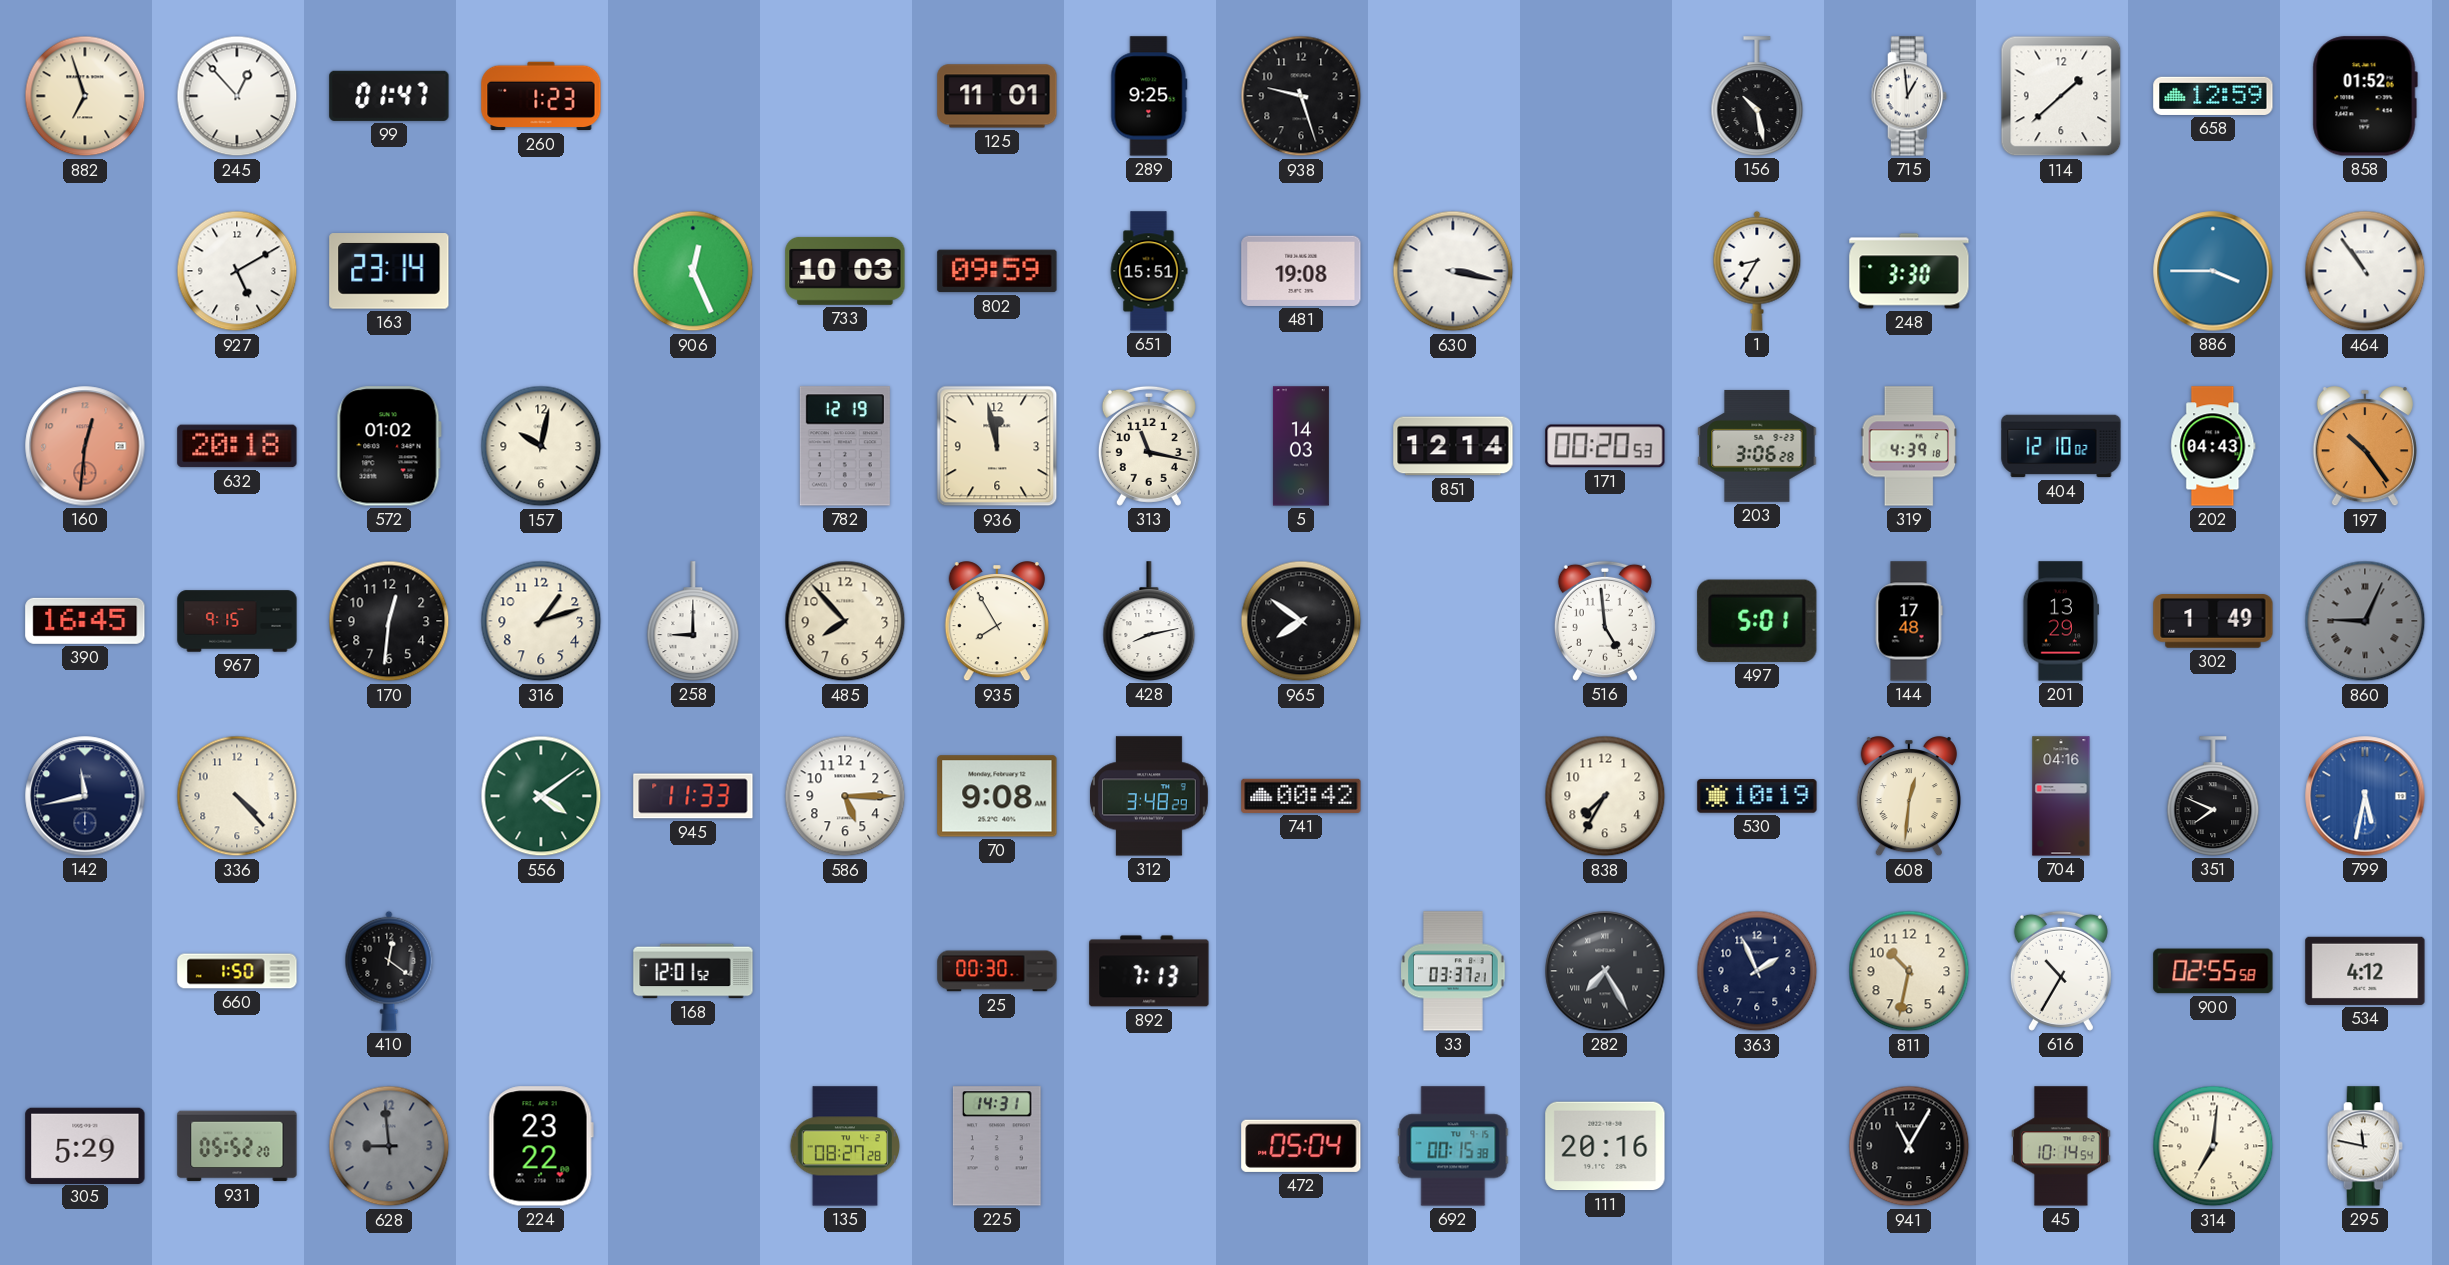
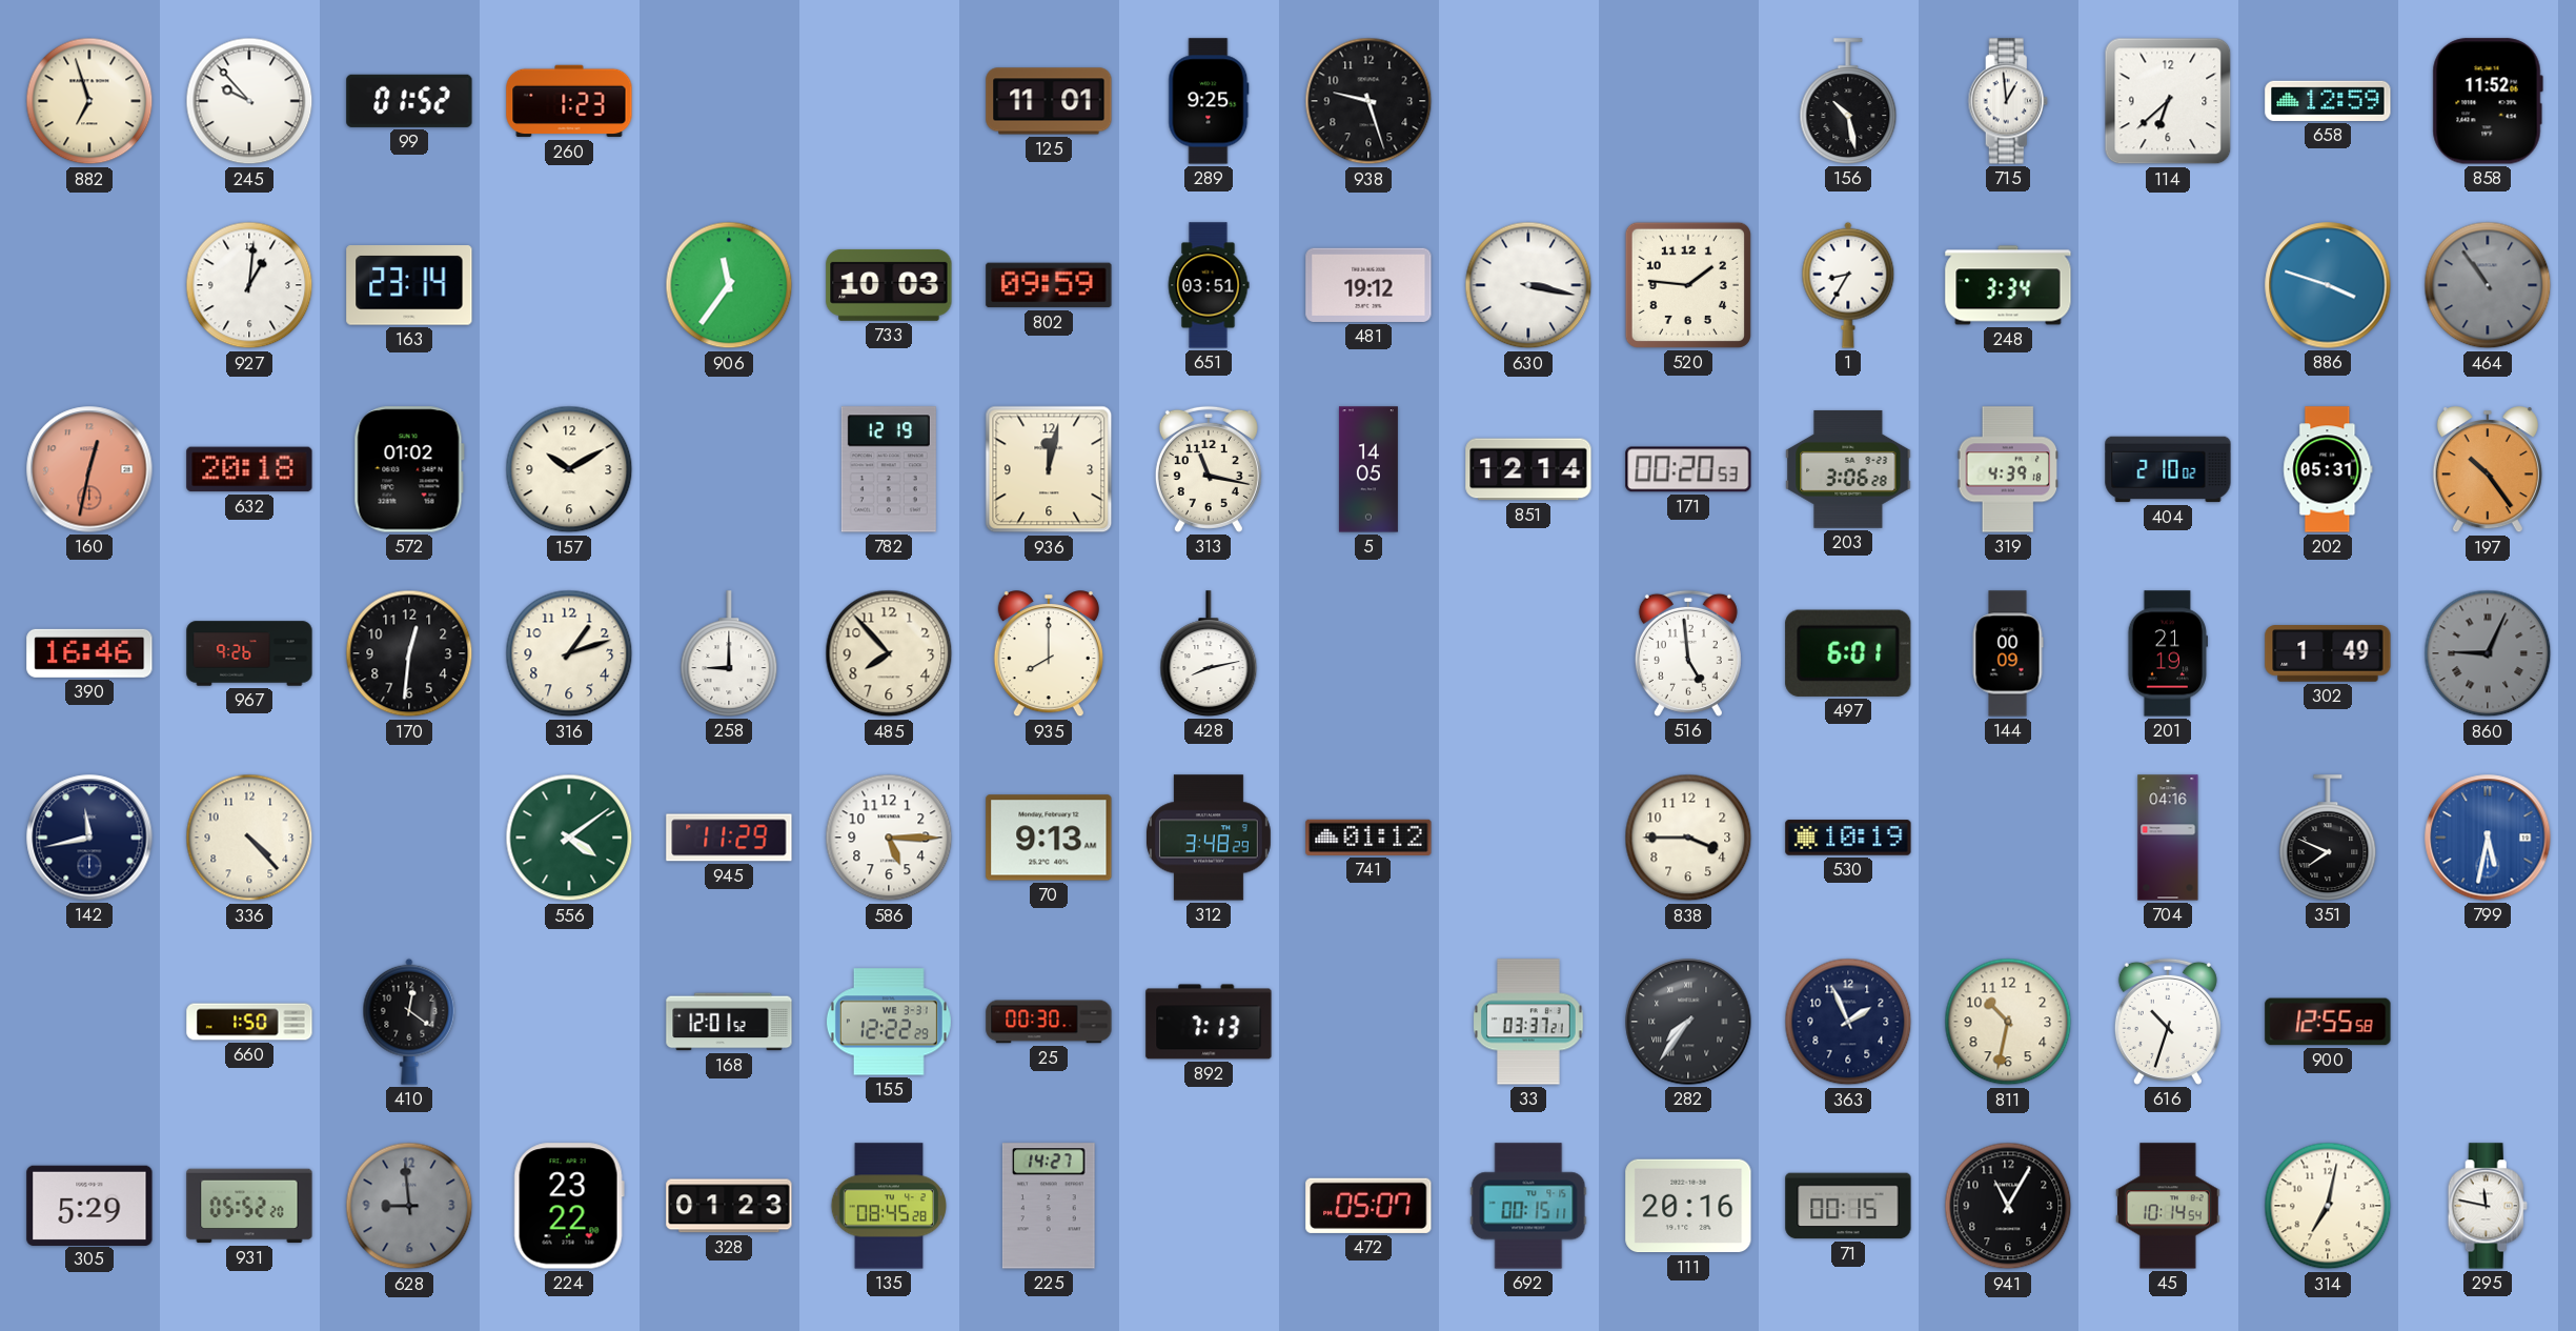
245: 12:53 -> 9:53
99: 01:47 -> 01:52
114: 1:38 -> 6:38
858: 01:52 -> 11:52
927: 5:10 -> 1:01
906: 12:26 -> 11:36
651: 15:51 -> 03:51
481: 19:08 -> 19:12
520: none -> 1:46
248: 3:30 -> 3:34
886: 3:45 -> 3:48
464 dial: white -> grey
160: 12:31 -> 12:32
157: 10:02 -> 10:10
936: 11:58 -> 12:02
5: 14:03 -> 14:05
404: 12:10 -> 2:10
202: 04:43 -> 05:31
390: 16:45 -> 16:46
967: 9:15 -> 9:26
935: 7:55 -> 8:00
965: 7:51 -> none
497: 5:01 -> 6:01
144: 17:48 -> 00:09
201: 13:29 -> 21:19
945: 11:33 -> 11:29
70: 9:08 -> 9:13
741: 00:42 -> 01:12
838: 7:35 -> 3:45
608: 12:31 -> none
155: none -> 12:22
282: 7:25 -> 7:36
616: 10:35 -> 10:33
900: 02:55 -> 12:55
534: 4:12 -> none
328: none -> 01:23
135: 08:27 -> 08:45
225: 14:31 -> 14:27
472: 05:04 -> 05:07
692: 00:15:38 -> 00:15:11
71: none -> 00:15
314: 7:01 -> 7:02
